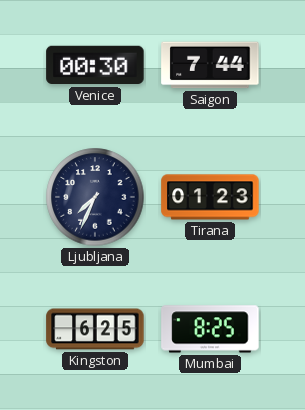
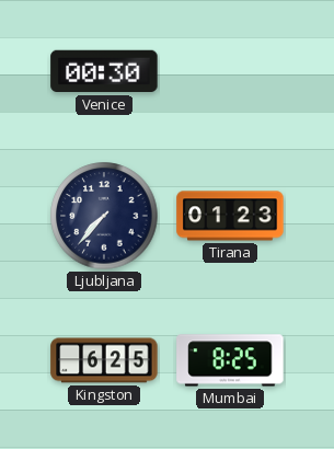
Saigon: 7:44 -> none
Ljubljana: 7:34 -> 7:37
